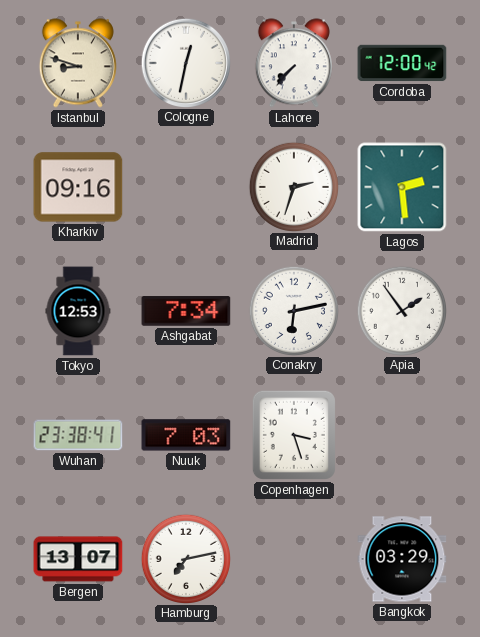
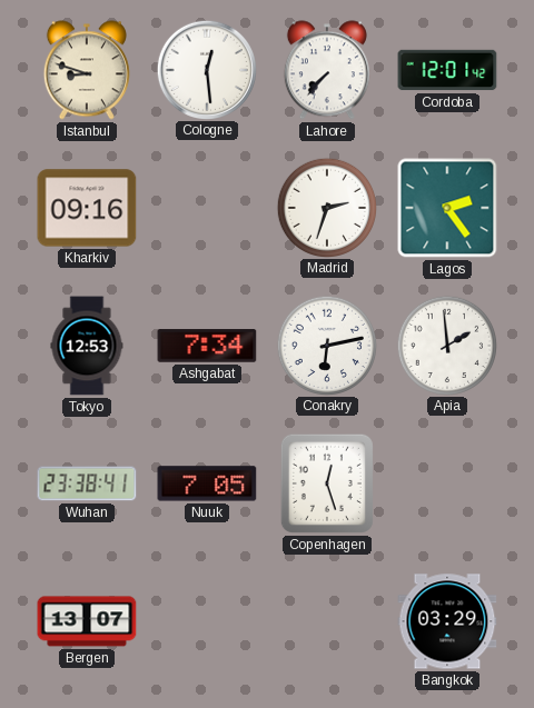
Cologne: 12:32 -> 12:29
Cordoba: 12:00 -> 12:01
Lagos: 2:29 -> 2:24
Apia: 1:54 -> 1:59
Nuuk: 7:03 -> 7:05
Copenhagen: 3:27 -> 12:27
Hamburg: 7:13 -> none
